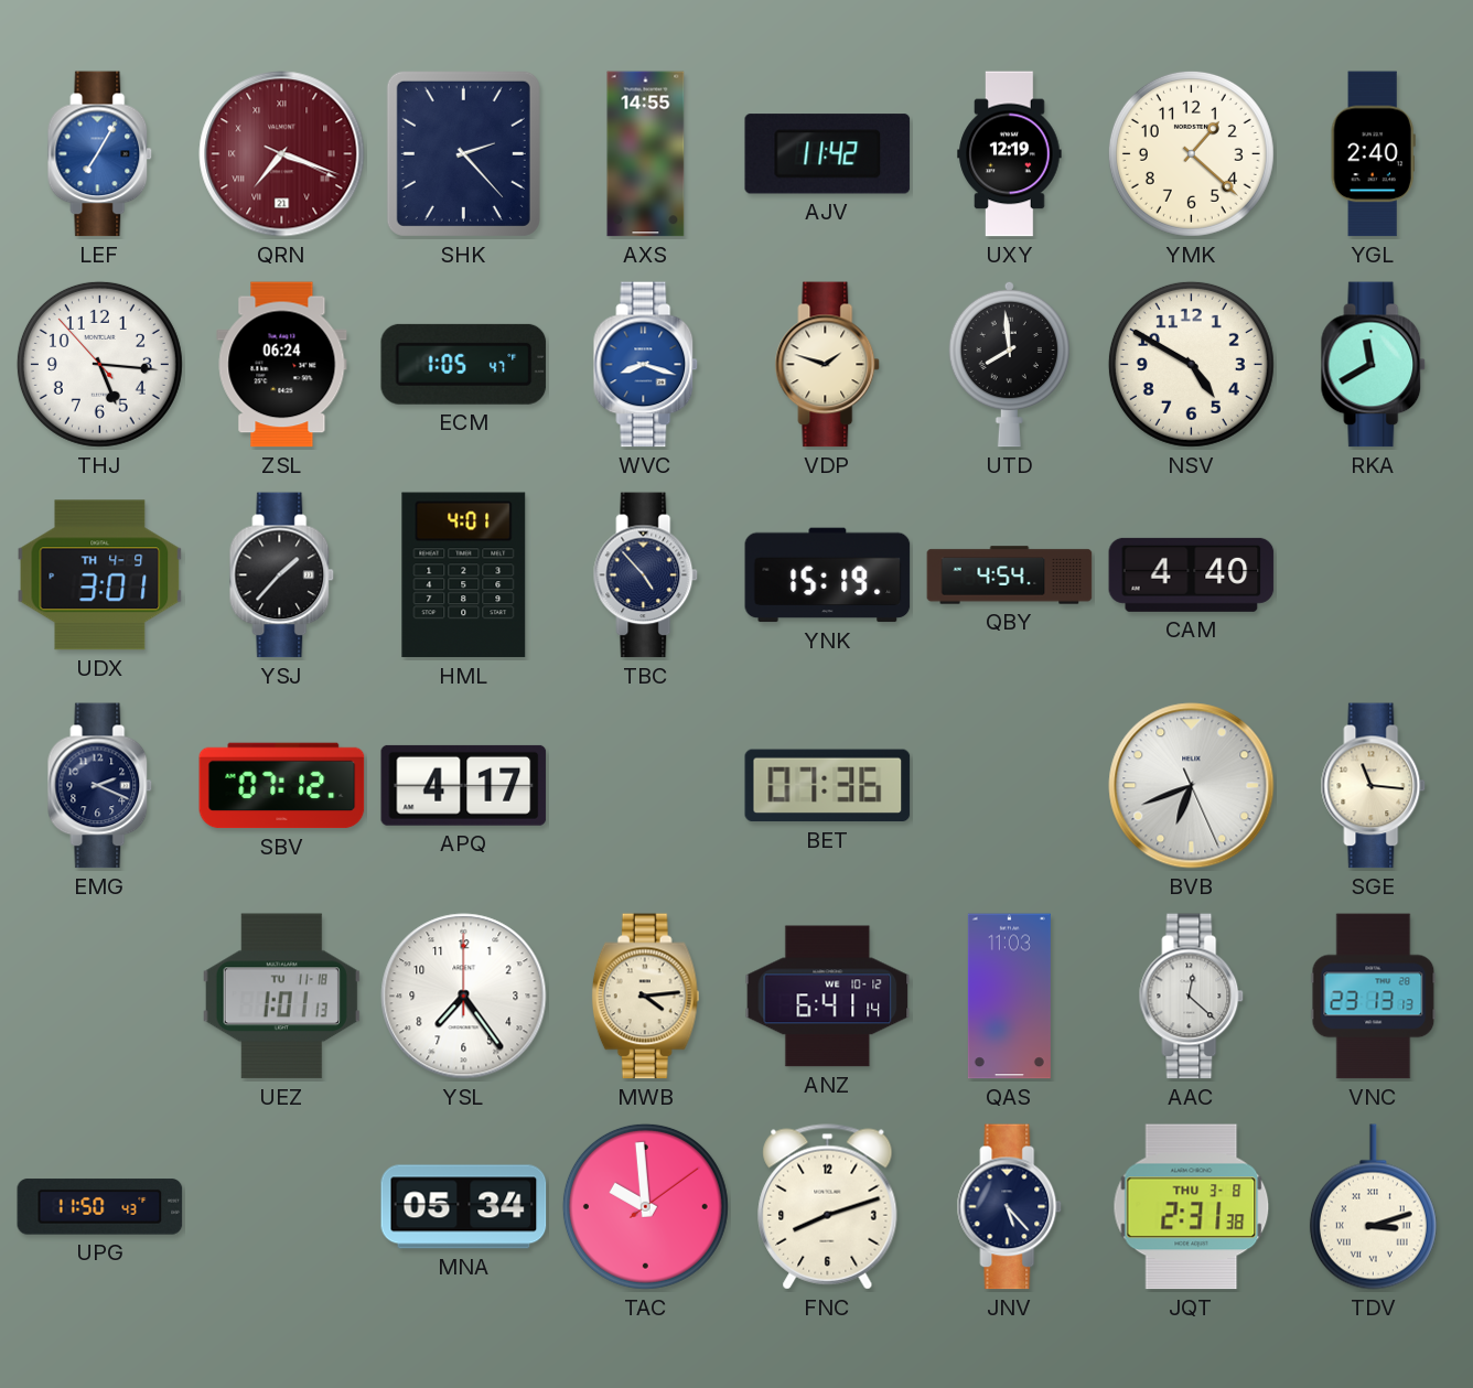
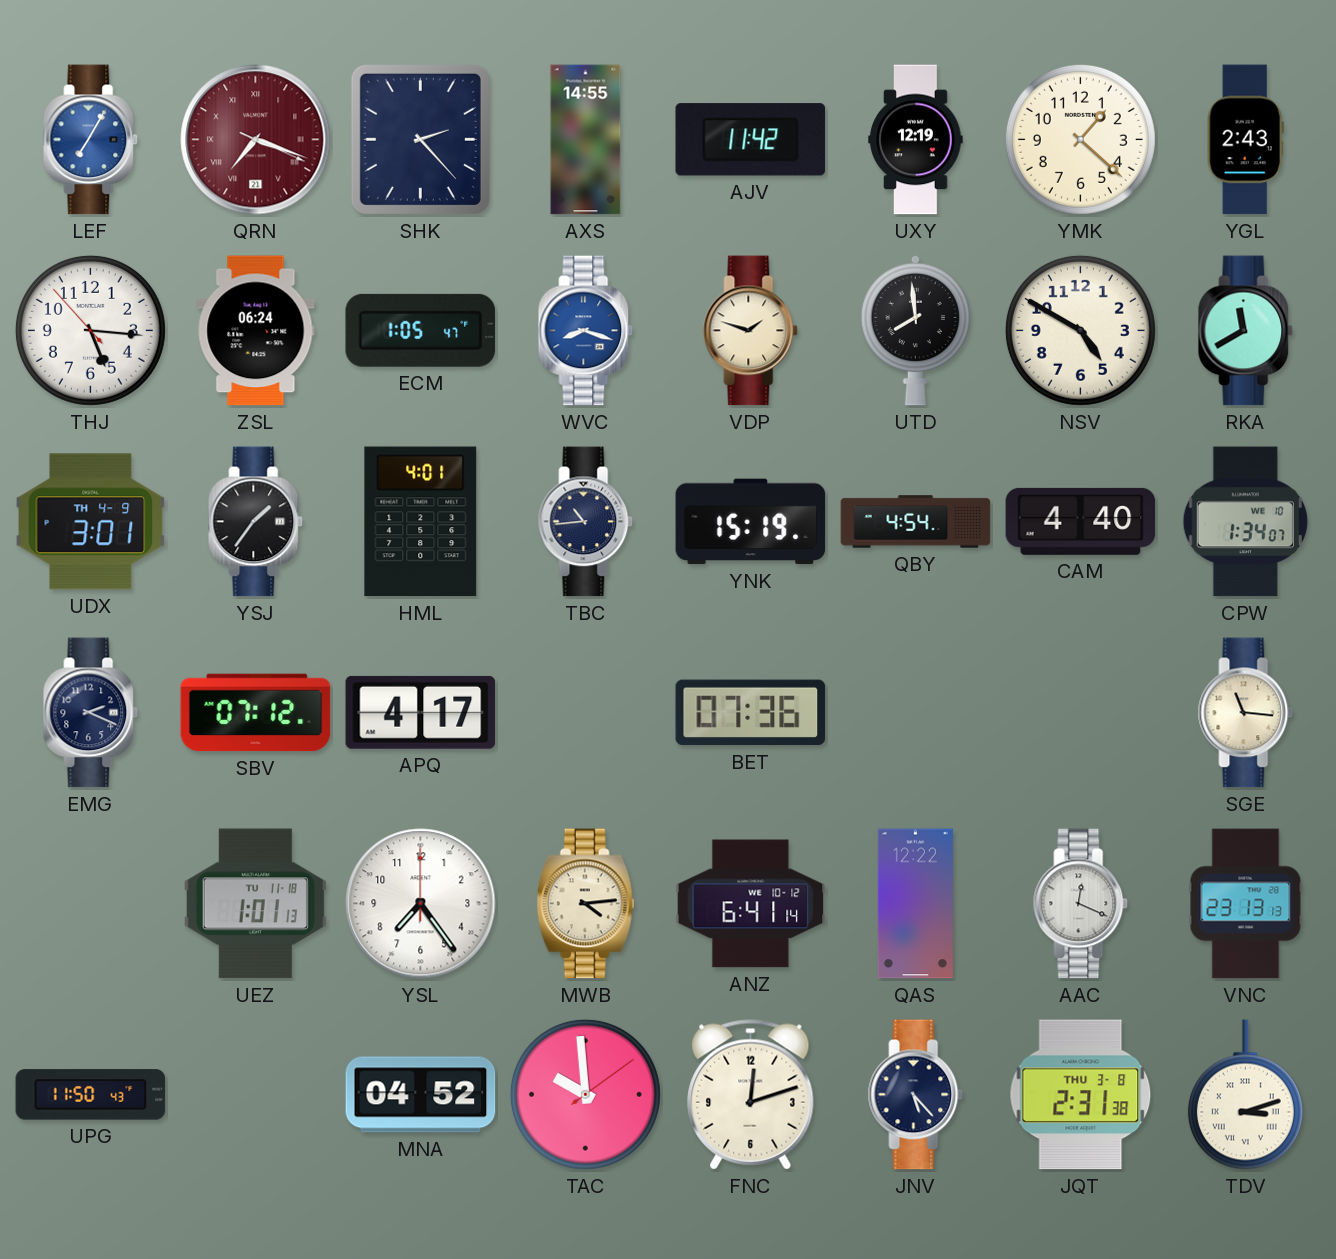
YGL: 2:40 -> 2:43
YSJ: 1:37 -> 1:36
TBC: 4:53 -> 10:44
CPW: none -> 1:34
BVB: 6:41 -> none
QAS: 11:03 -> 12:22
AAC: 12:22 -> 12:19
MNA: 05:34 -> 04:52
FNC: 8:12 -> 12:12
